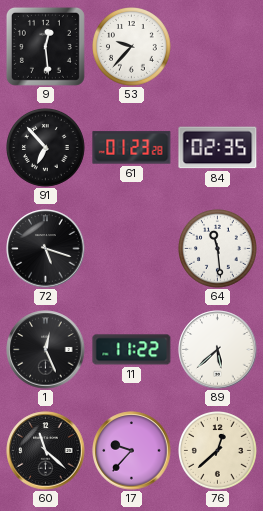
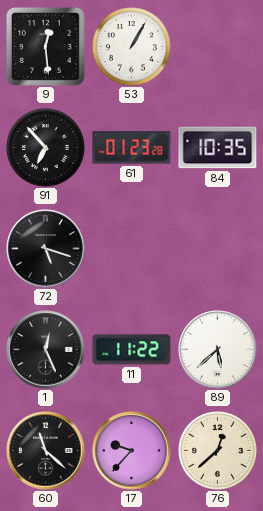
53: 9:37 -> 1:05
84: 02:35 -> 10:35
64: 11:29 -> none
